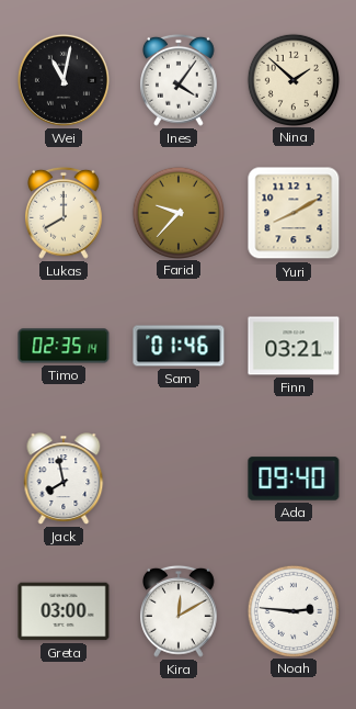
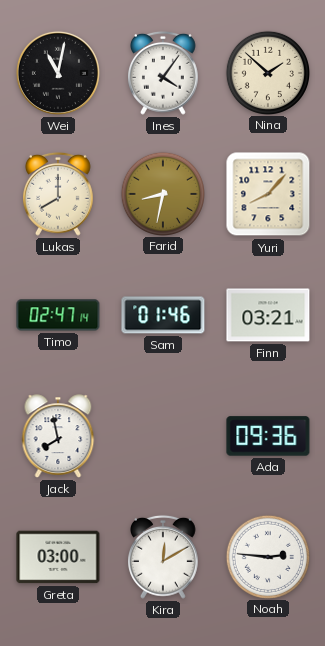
Farid: 9:37 -> 8:32
Yuri: 8:10 -> 8:07
Timo: 02:35 -> 02:47
Ada: 09:40 -> 09:36
